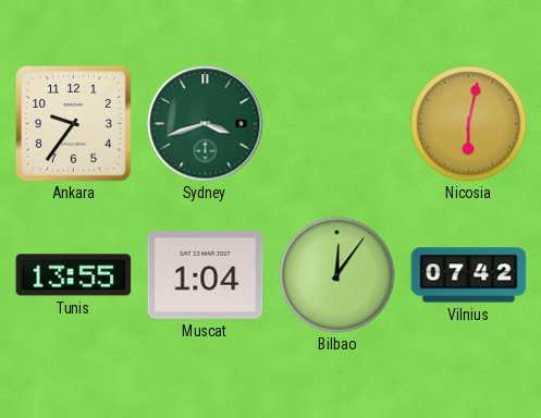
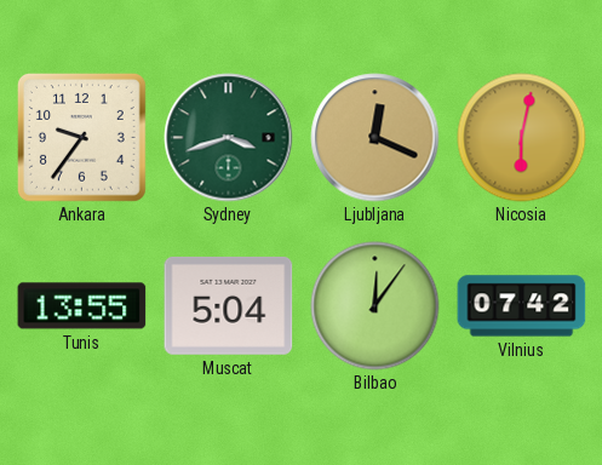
Ljubljana: none -> 12:19
Muscat: 1:04 -> 5:04
